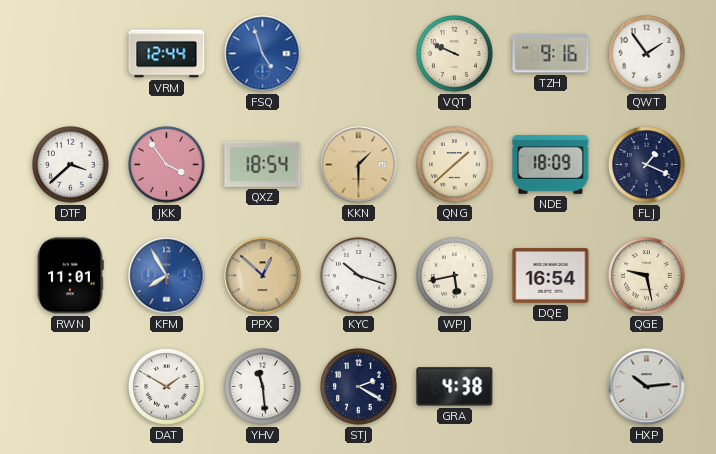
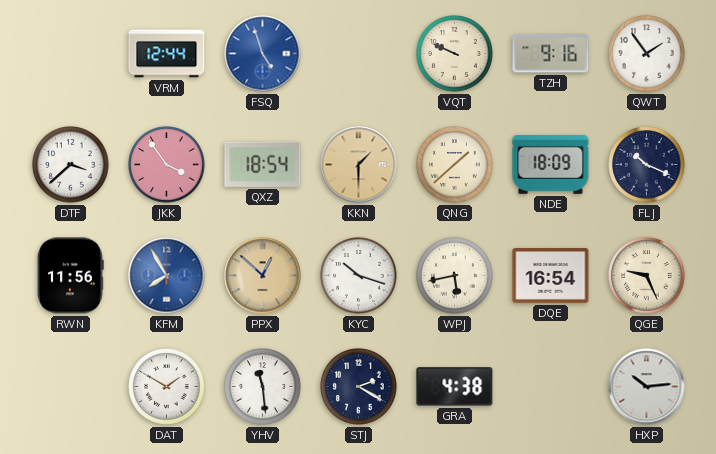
FLJ: 1:19 -> 10:19
RWN: 11:01 -> 11:56
QGE: 9:28 -> 9:26
